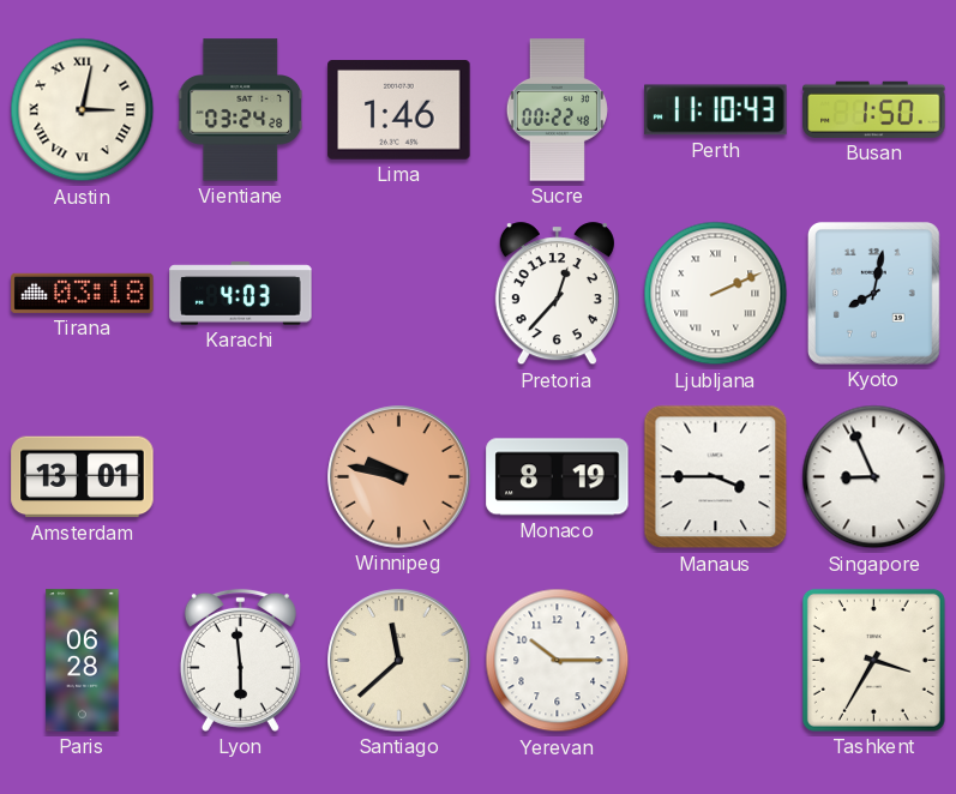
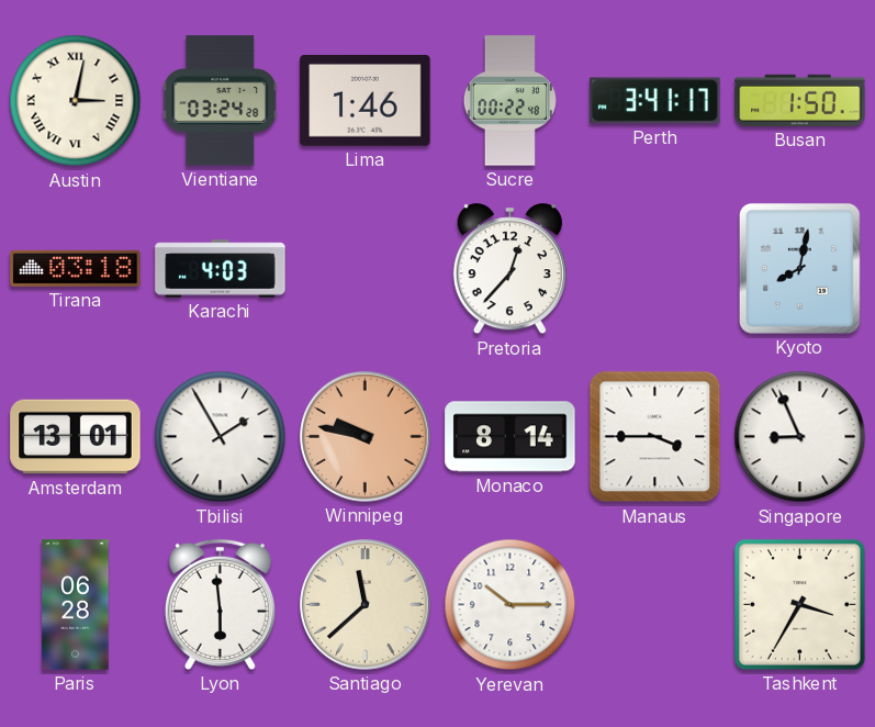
Perth: 11:10 -> 3:41
Ljubljana: 2:11 -> none
Tbilisi: none -> 1:55
Monaco: 8:19 -> 8:14
